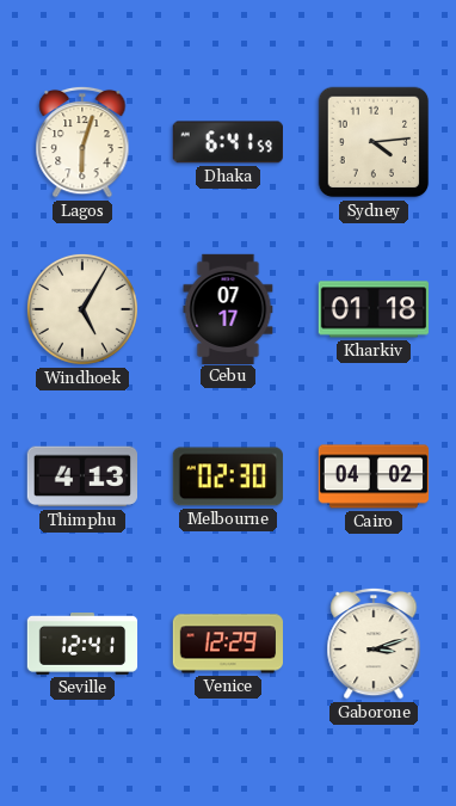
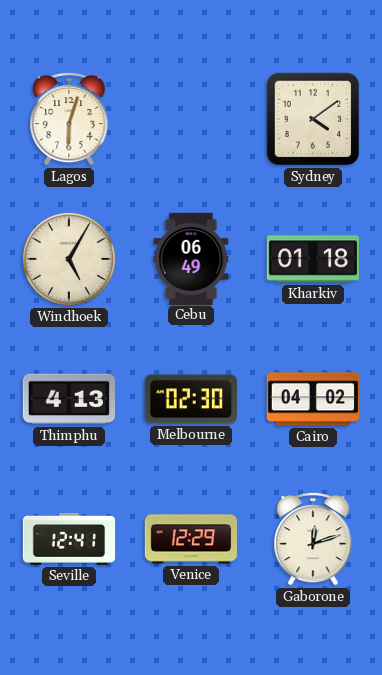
Dhaka: 6:41 -> none
Sydney: 4:14 -> 4:09
Cebu: 07:17 -> 06:49
Gaborone: 3:12 -> 12:12
